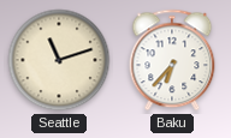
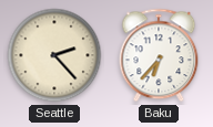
Seattle: 11:12 -> 2:23
